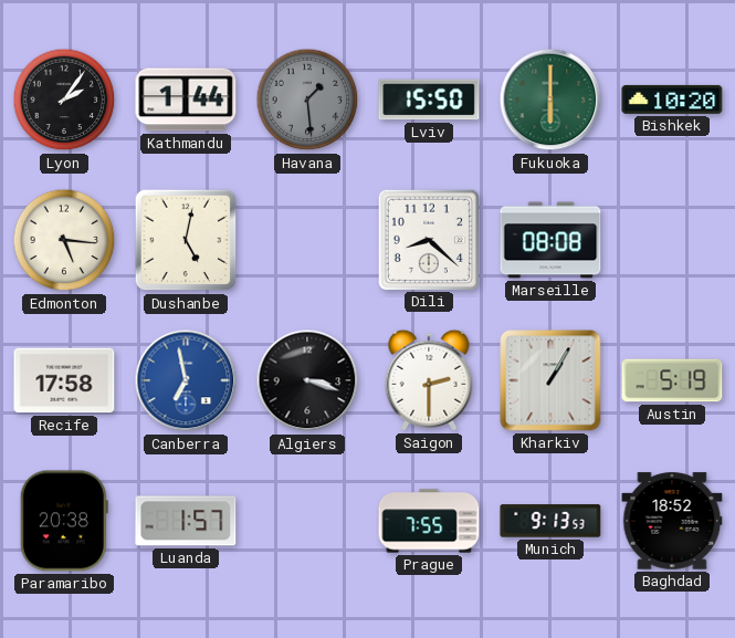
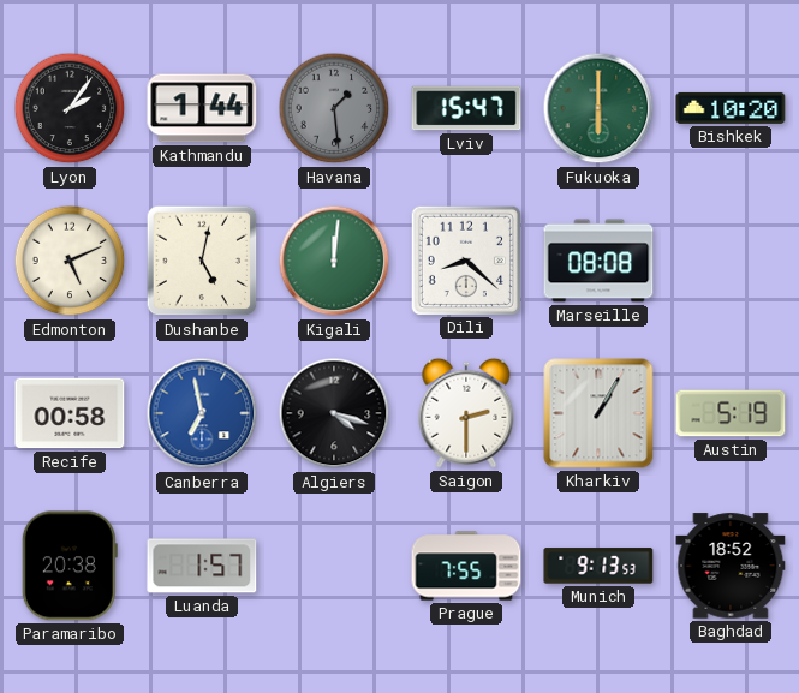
Lviv: 15:50 -> 15:47
Edmonton: 5:16 -> 5:11
Kigali: none -> 12:01
Recife: 17:58 -> 00:58
Algiers: 3:18 -> 4:18
